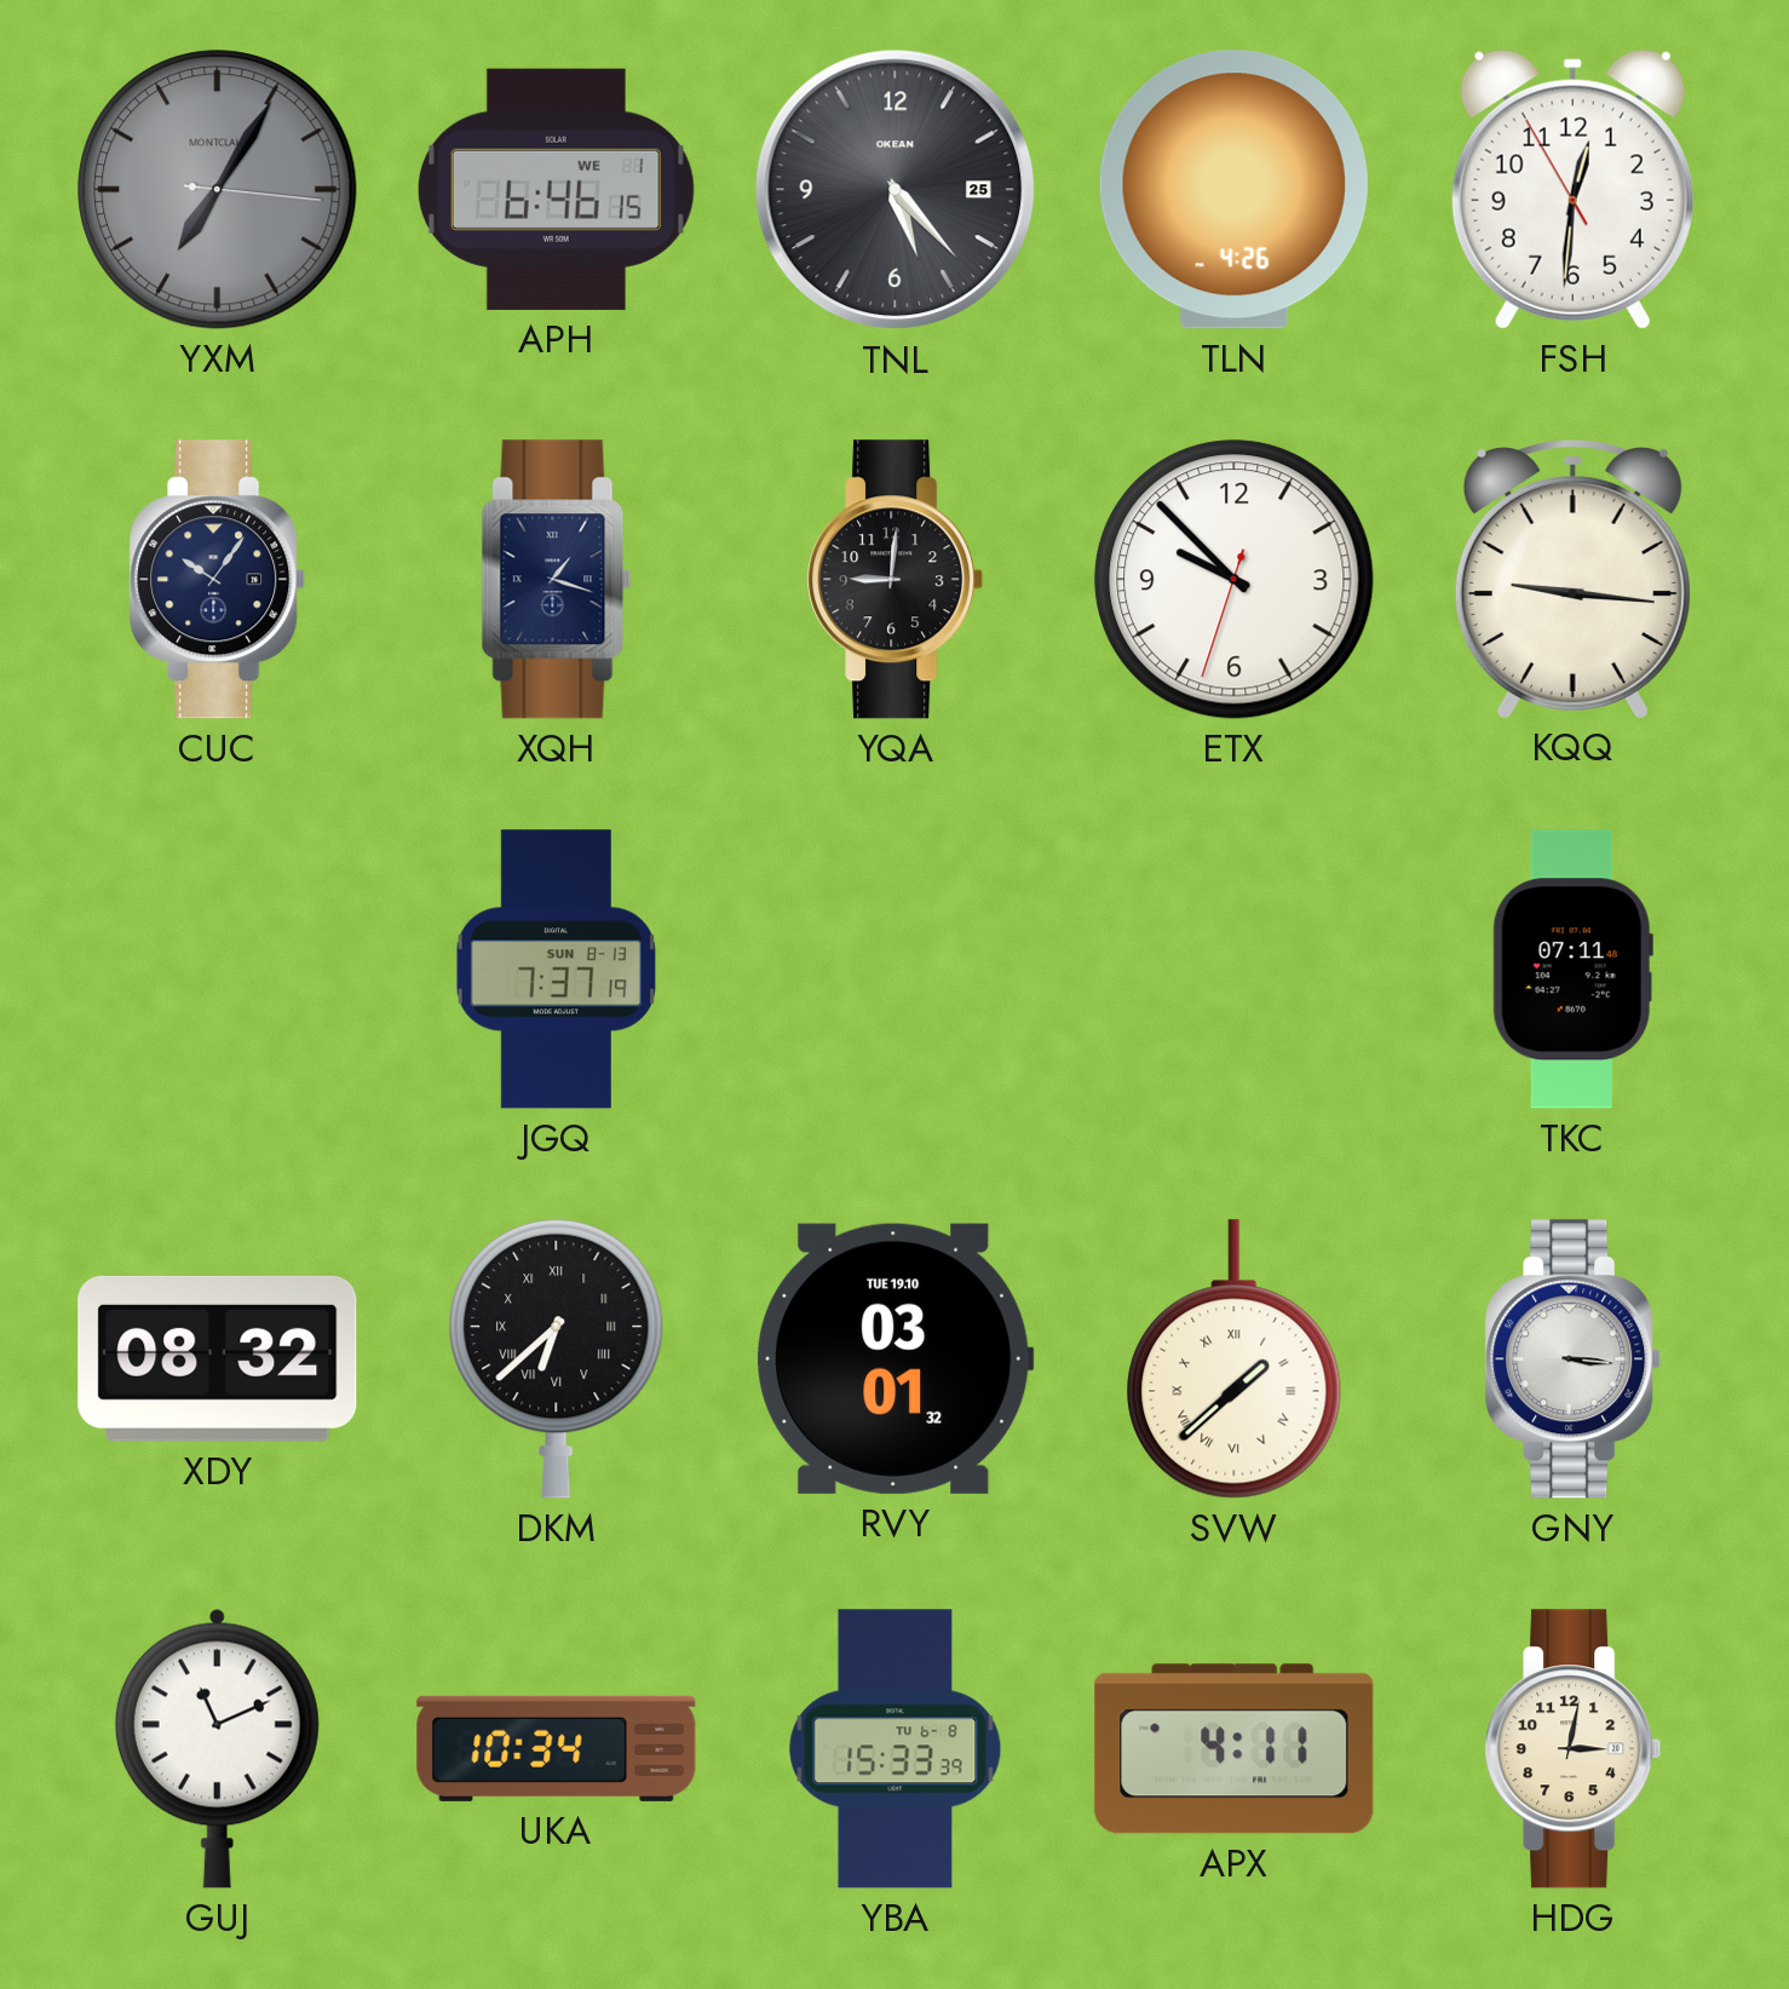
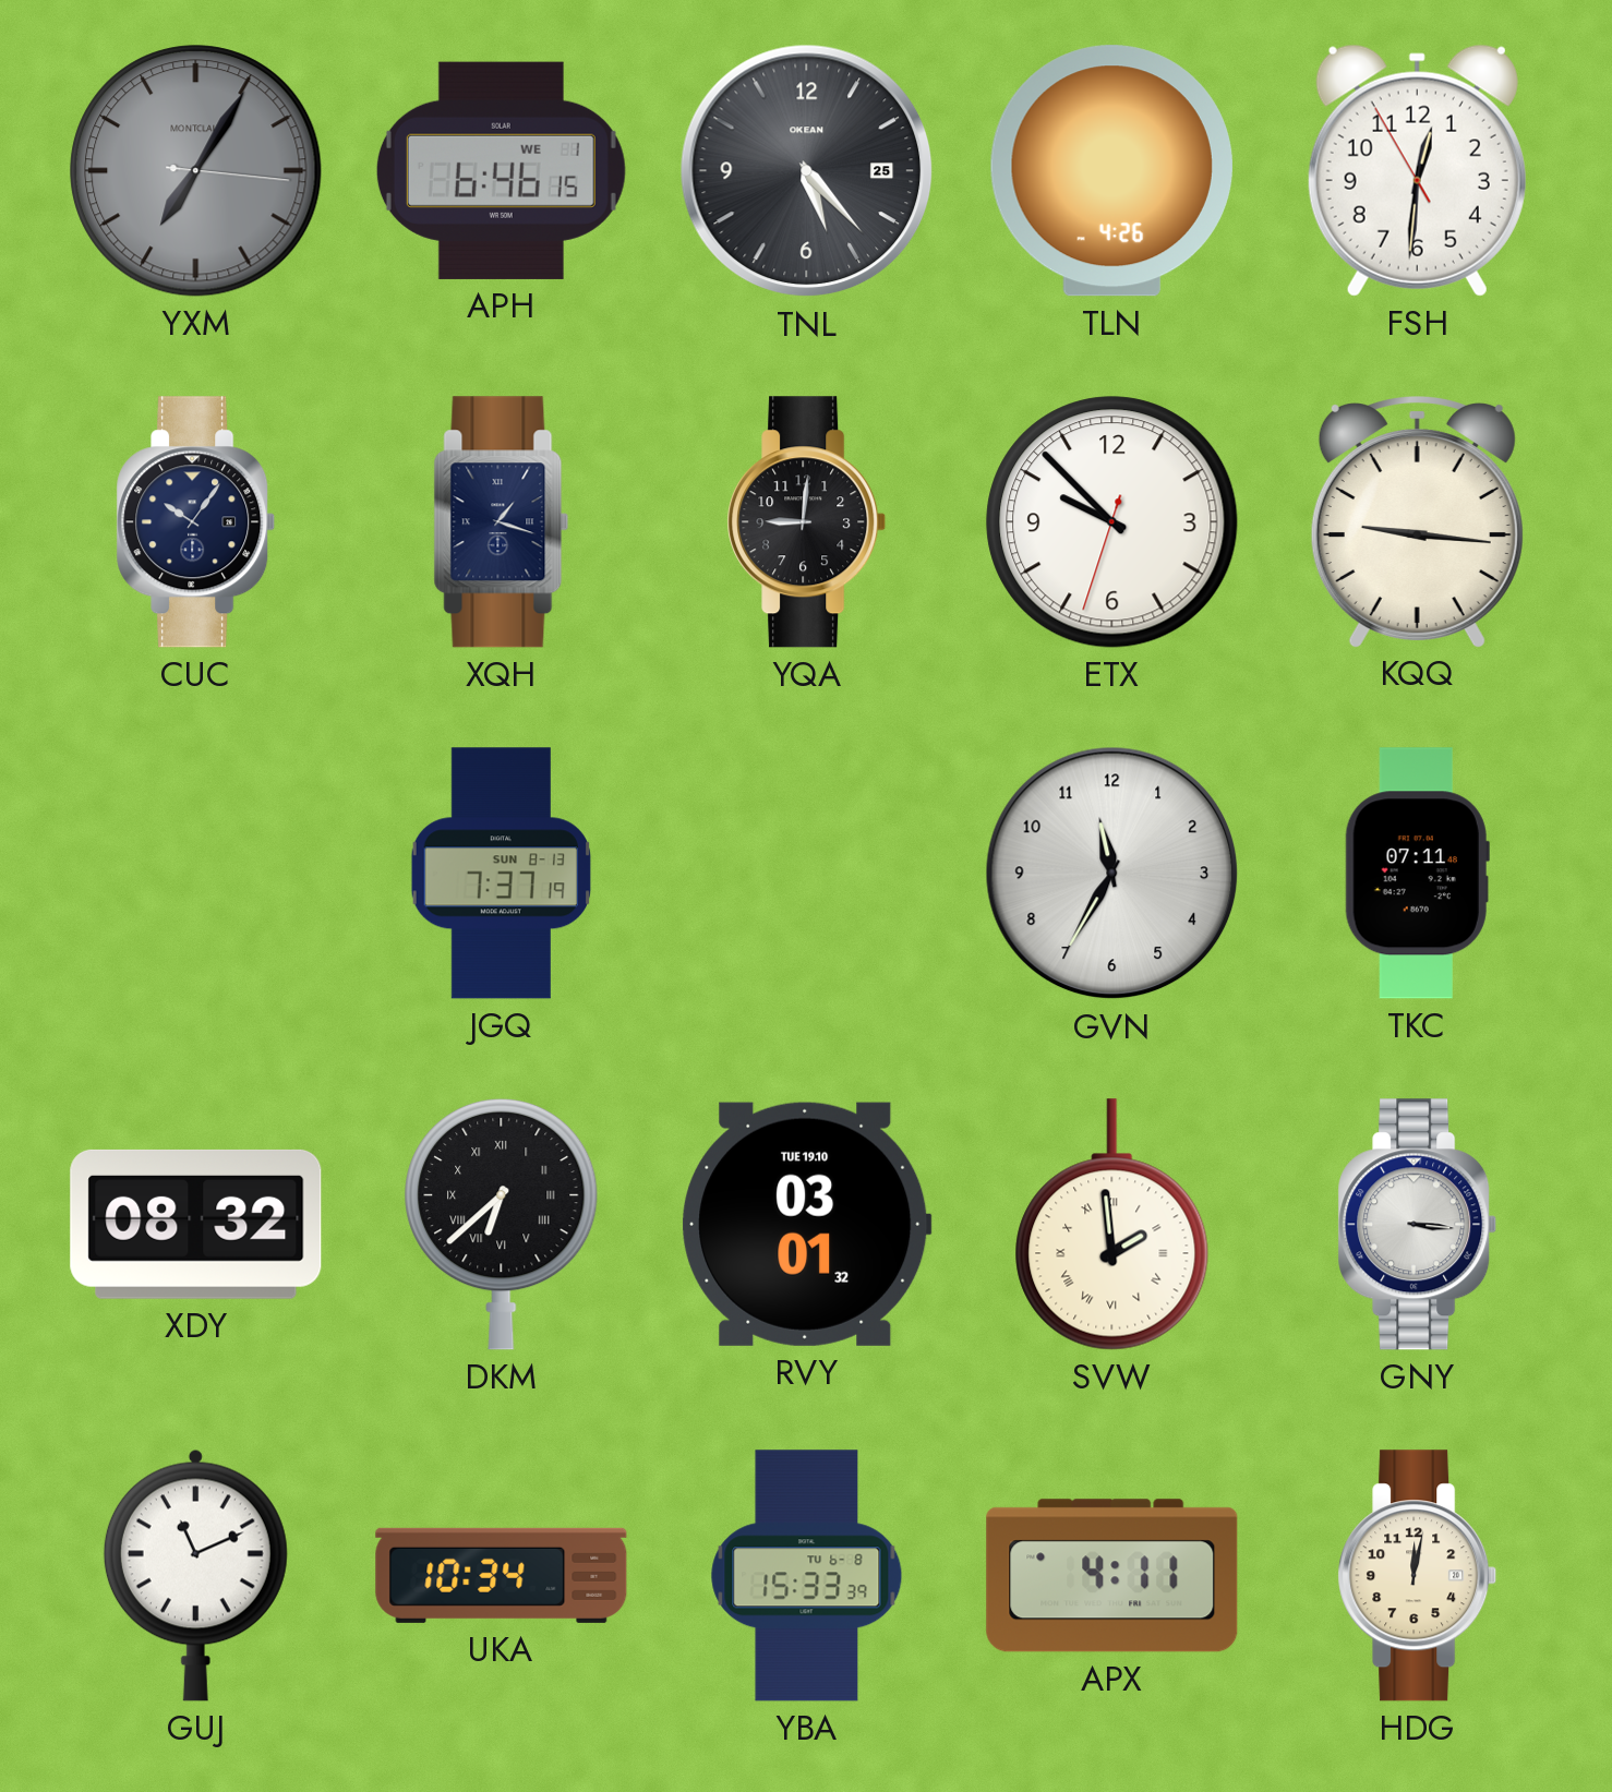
GVN: none -> 11:35
SVW: 1:38 -> 1:59
HDG: 3:02 -> 12:02
